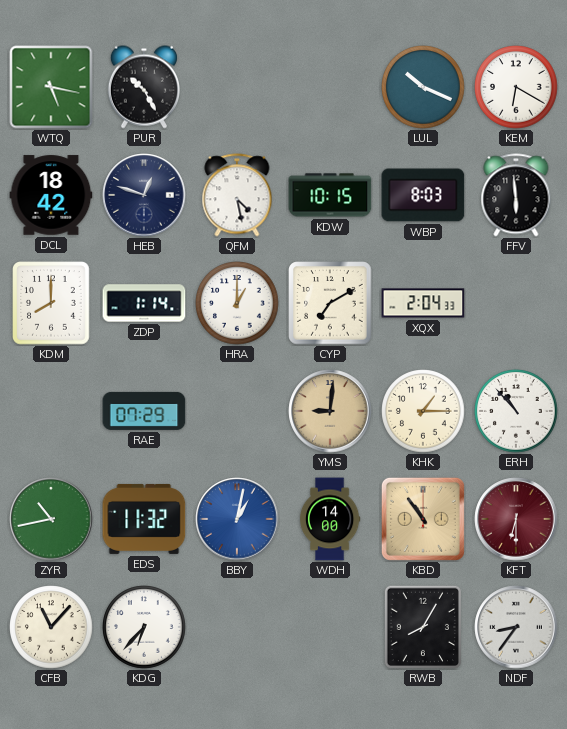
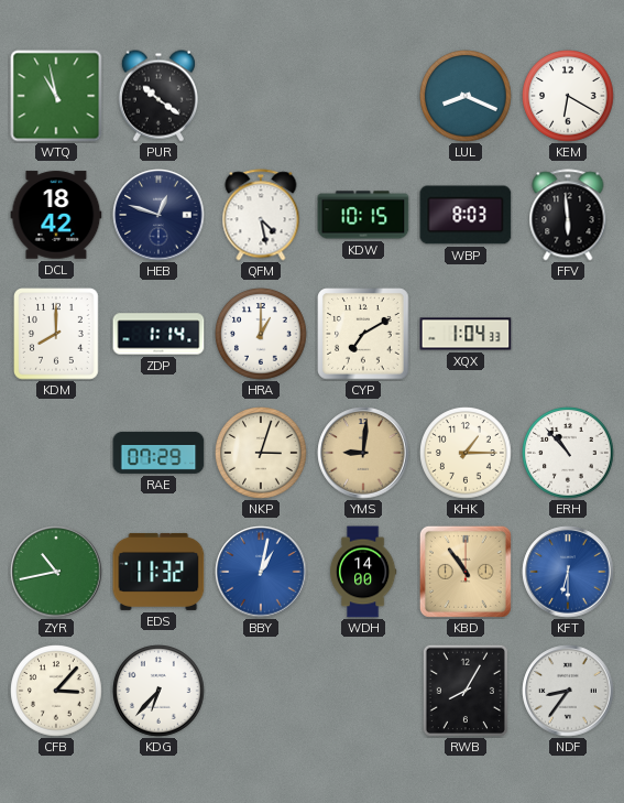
WTQ: 5:17 -> 10:58
PUR: 10:25 -> 10:21
LUL: 10:19 -> 8:19
XQX: 2:04 -> 1:04
NKP: none -> 3:03
KFT dial: burgundy -> blue
CFB: 11:07 -> 3:07
